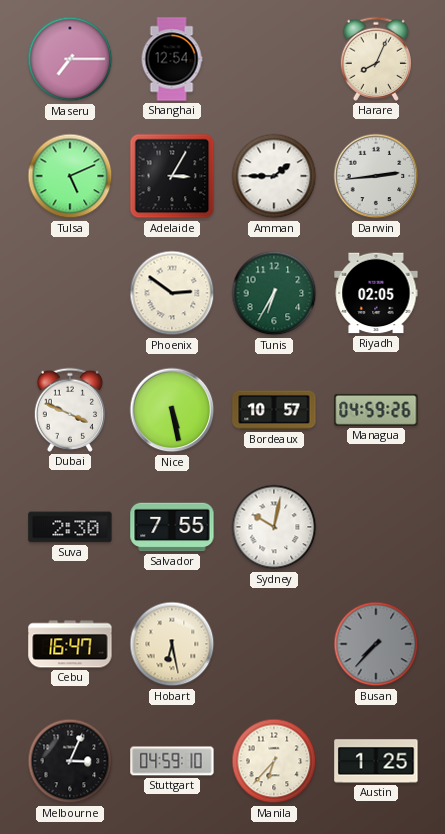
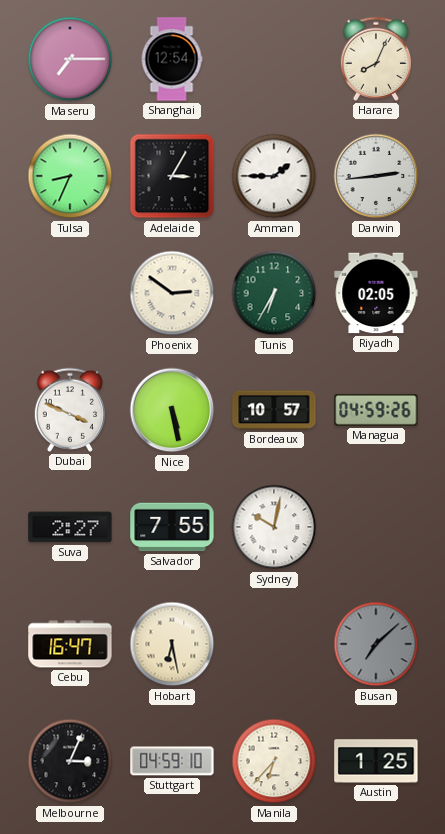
Tulsa: 5:11 -> 8:34
Suva: 2:30 -> 2:27
Busan: 7:37 -> 7:08
